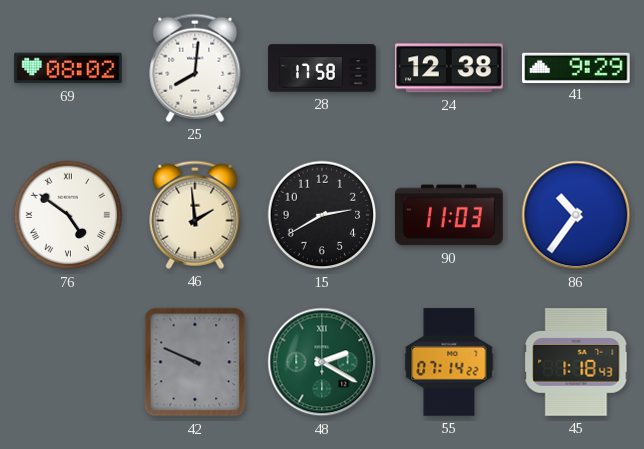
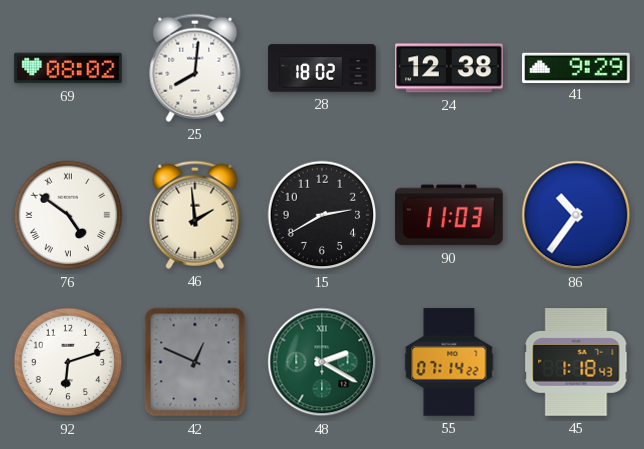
28: 17:58 -> 18:02
92: none -> 6:12
42: 9:49 -> 12:49
